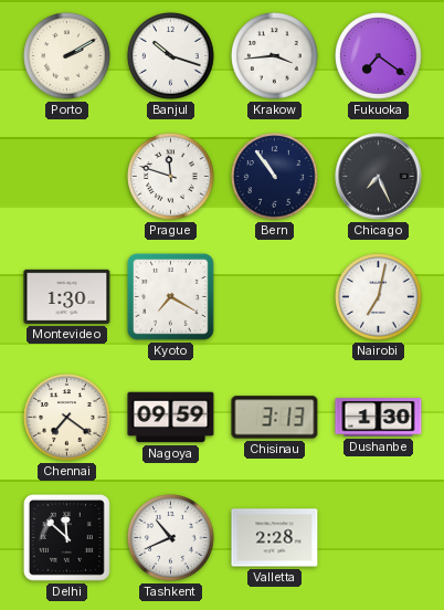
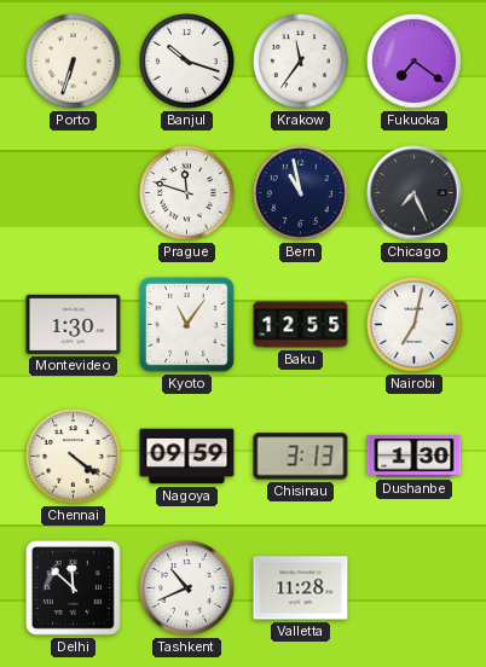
Porto: 2:10 -> 6:33
Krakow: 3:44 -> 11:36
Bern: 10:54 -> 10:58
Kyoto: 7:20 -> 11:06
Baku: none -> 12:55
Chennai: 7:21 -> 4:21
Valletta: 2:28 -> 11:28
